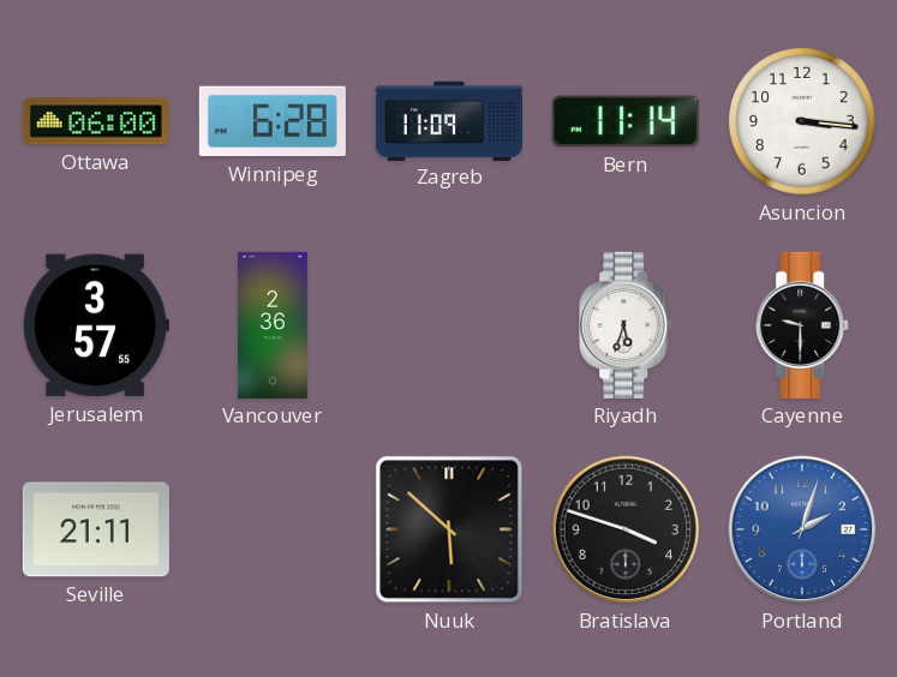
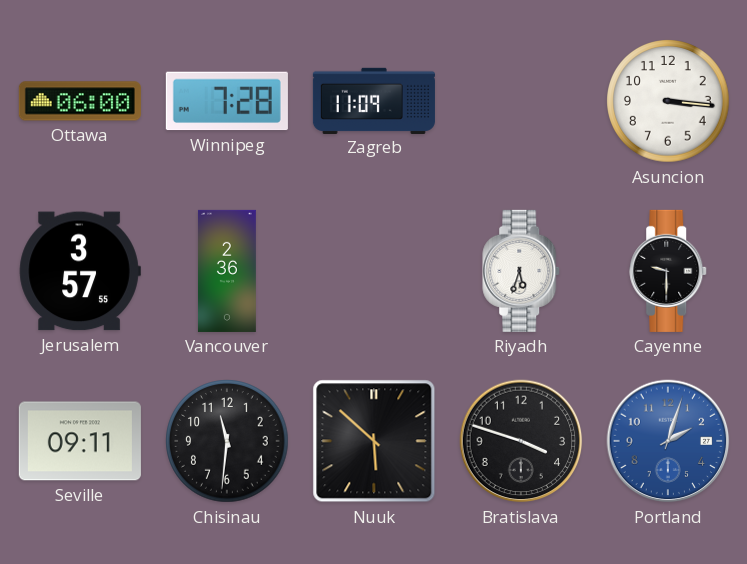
Winnipeg: 6:28 -> 7:28
Bern: 11:14 -> none
Seville: 21:11 -> 09:11
Chisinau: none -> 11:31
